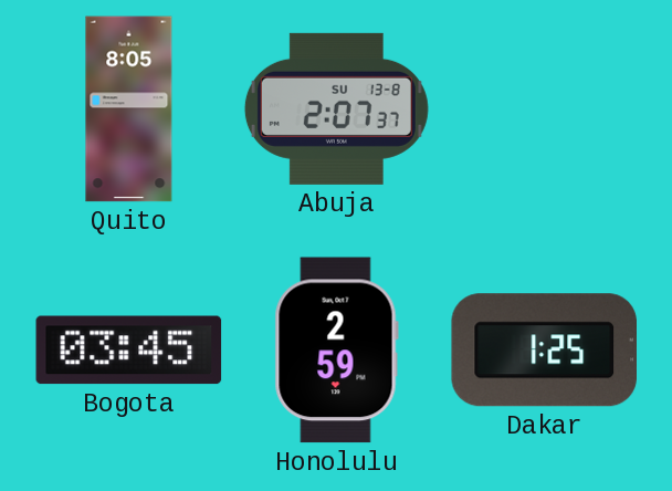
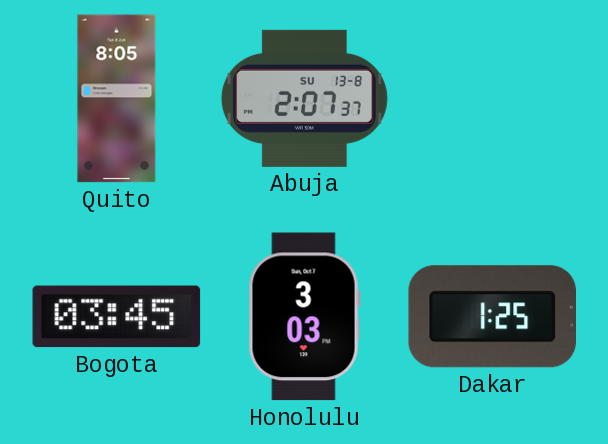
Honolulu: 2:59 -> 3:03
